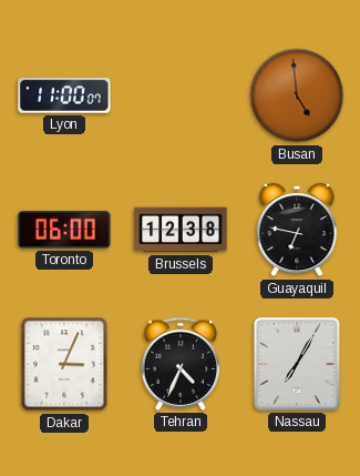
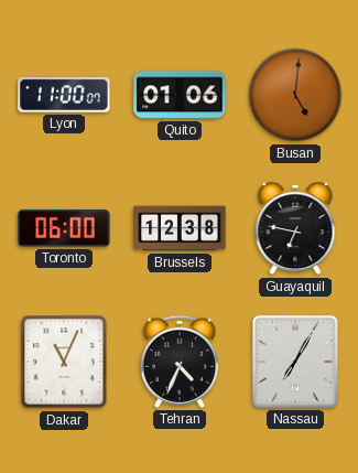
Quito: none -> 01:06
Busan: 4:59 -> 5:01
Dakar: 3:04 -> 11:04
